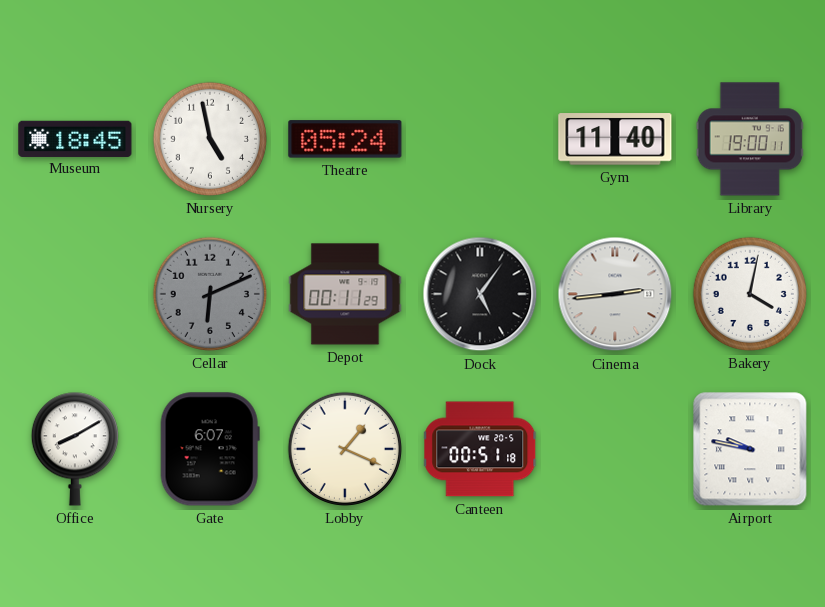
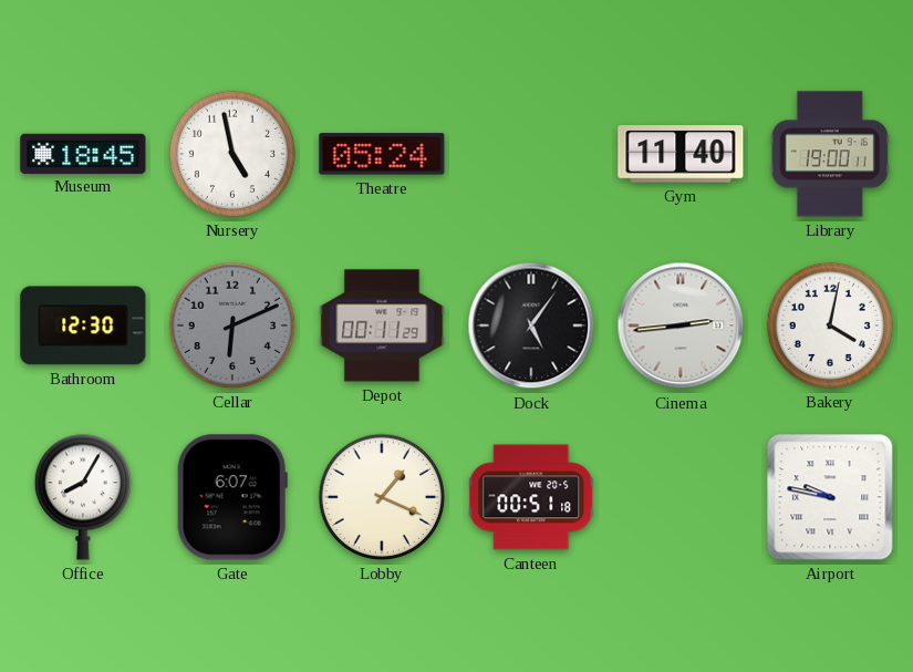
Bathroom: none -> 12:30
Office: 8:10 -> 8:05
